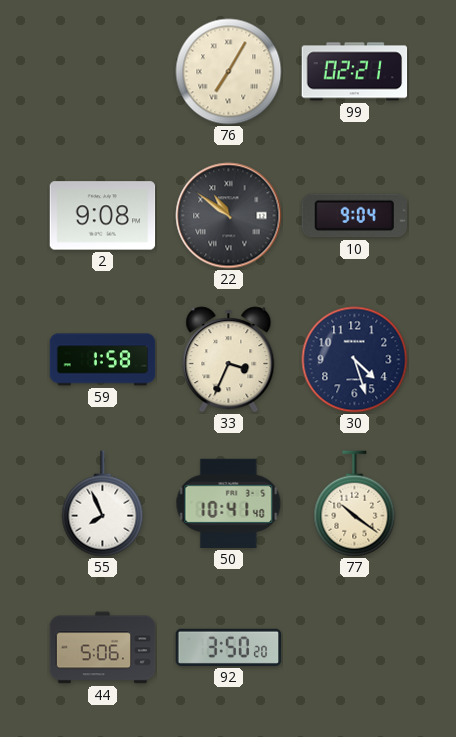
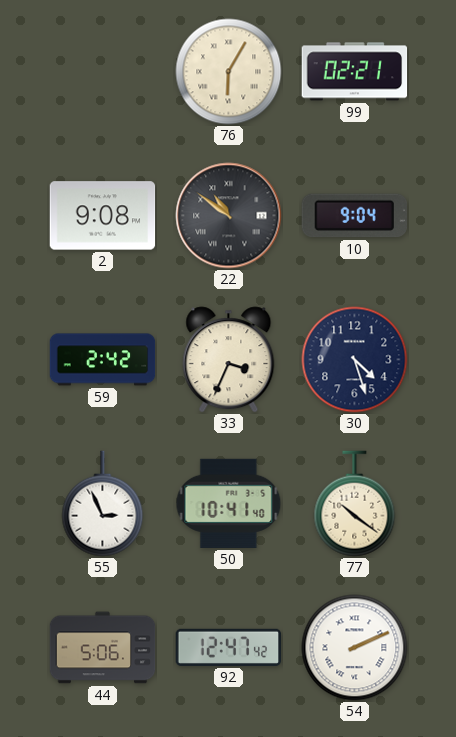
76: 7:05 -> 6:05
59: 1:58 -> 2:42
55: 7:56 -> 2:56
92: 3:50 -> 12:47
54: none -> 2:11
